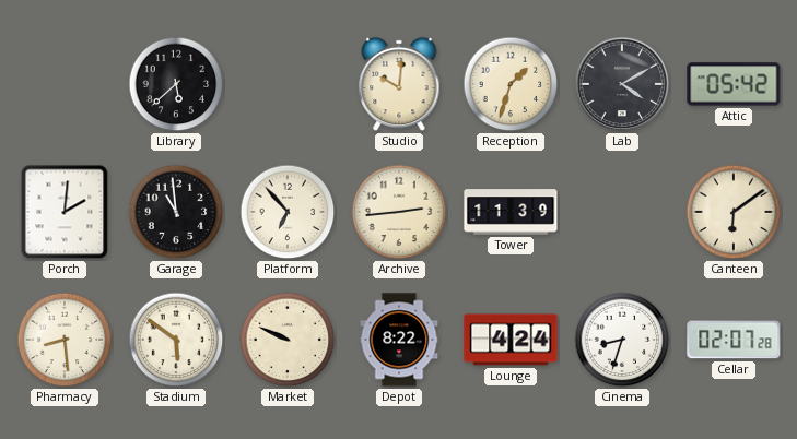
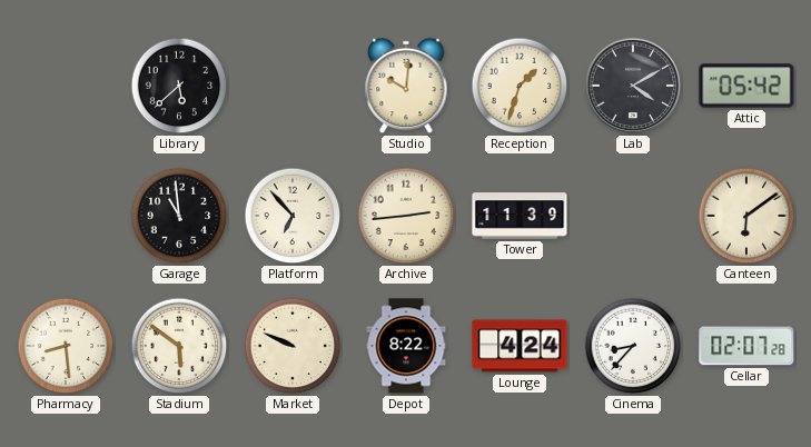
Porch: 2:01 -> none
Cinema: 8:33 -> 8:37
